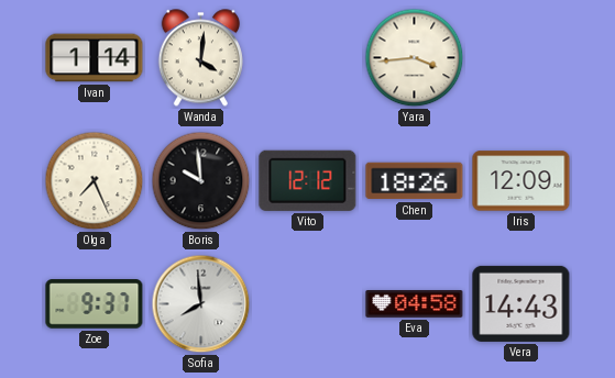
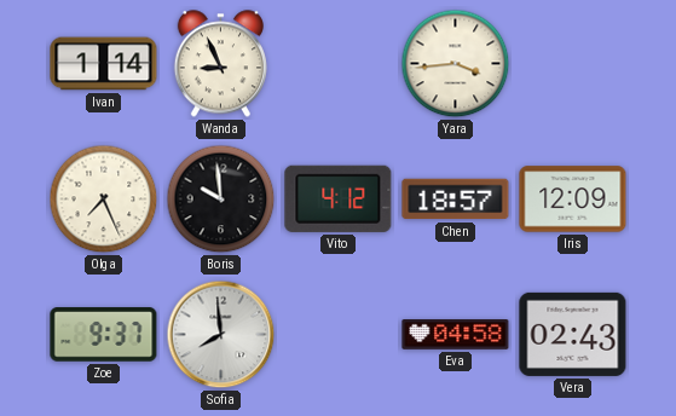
Wanda: 4:01 -> 8:56
Vito: 12:12 -> 4:12
Chen: 18:26 -> 18:57
Vera: 14:43 -> 02:43
